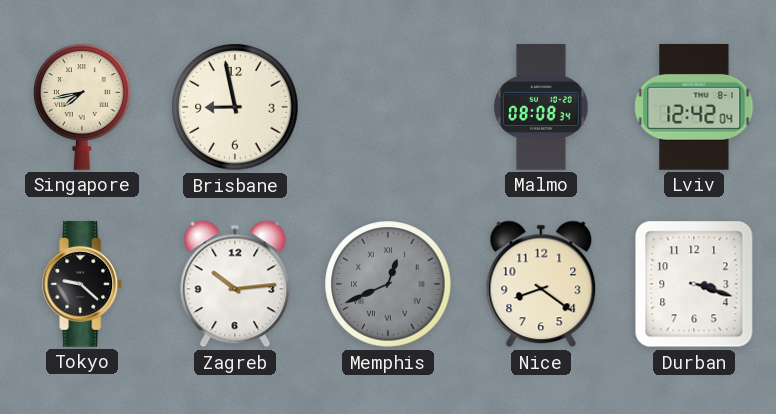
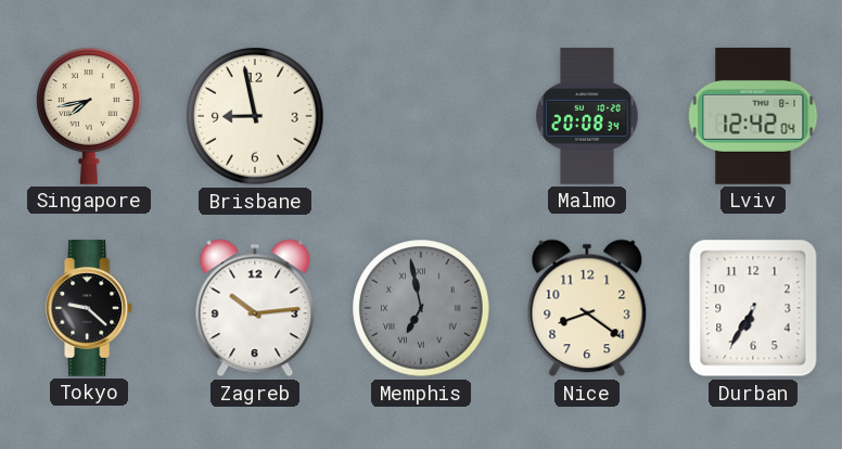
Malmo: 08:08 -> 20:08
Memphis: 12:41 -> 6:58
Durban: 3:18 -> 6:35
